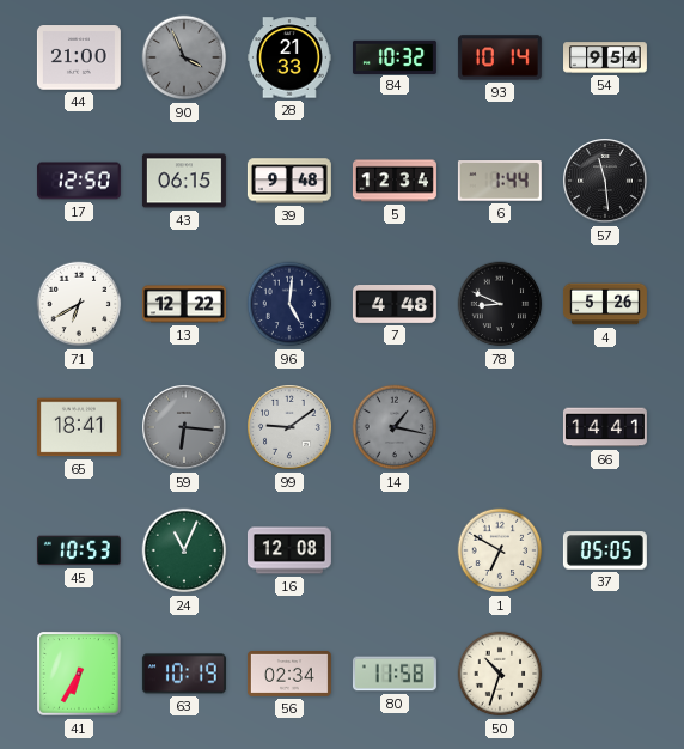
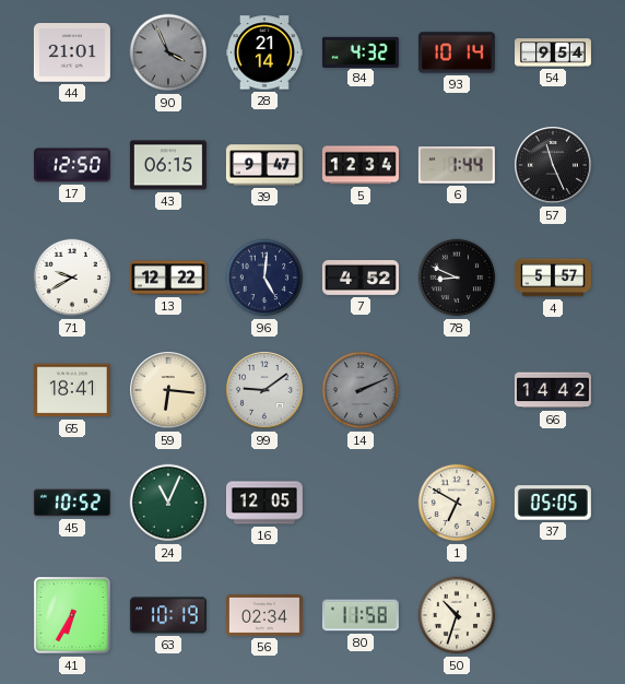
44: 21:00 -> 21:01
28: 21:33 -> 21:14
84: 10:32 -> 4:32
39: 9:48 -> 9:47
57: 11:29 -> 11:26
71: 6:40 -> 9:40
7: 4:48 -> 4:52
4: 5:26 -> 5:57
59 dial: grey -> cream
14: 1:17 -> 2:11
66: 14:41 -> 14:42
45: 10:53 -> 10:52
16: 12:08 -> 12:05
